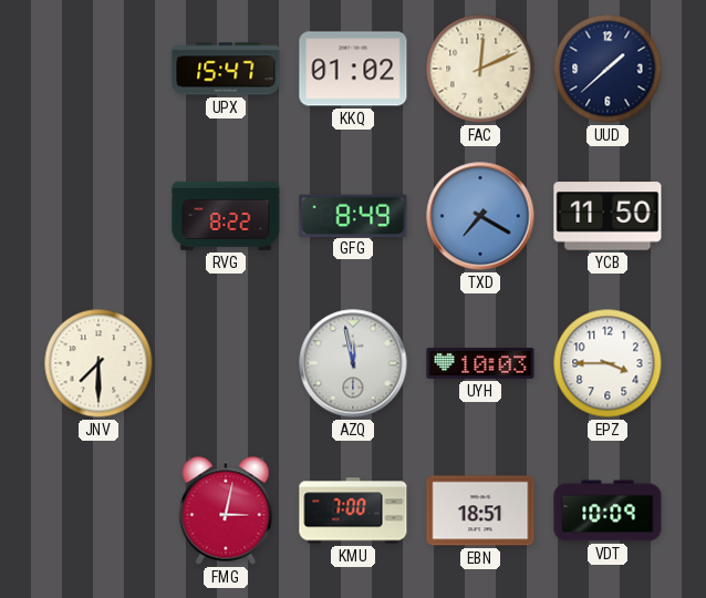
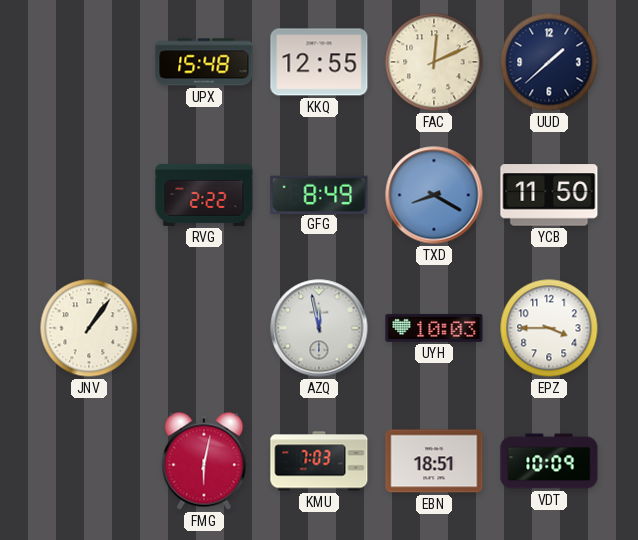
UPX: 15:47 -> 15:48
KKQ: 01:02 -> 12:55
RVG: 8:22 -> 2:22
TXD: 7:20 -> 8:20
JNV: 7:30 -> 1:06
FMG: 3:02 -> 6:02
KMU: 7:00 -> 7:03
